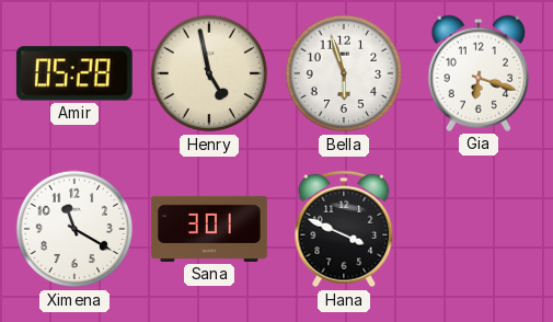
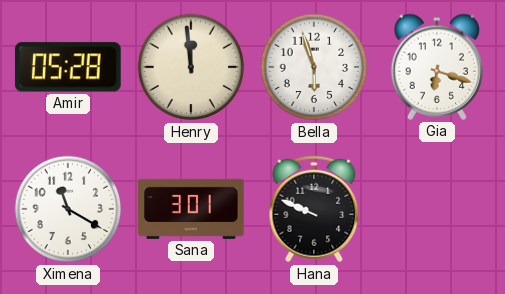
Henry: 4:58 -> 11:59
Hana: 3:49 -> 9:49
